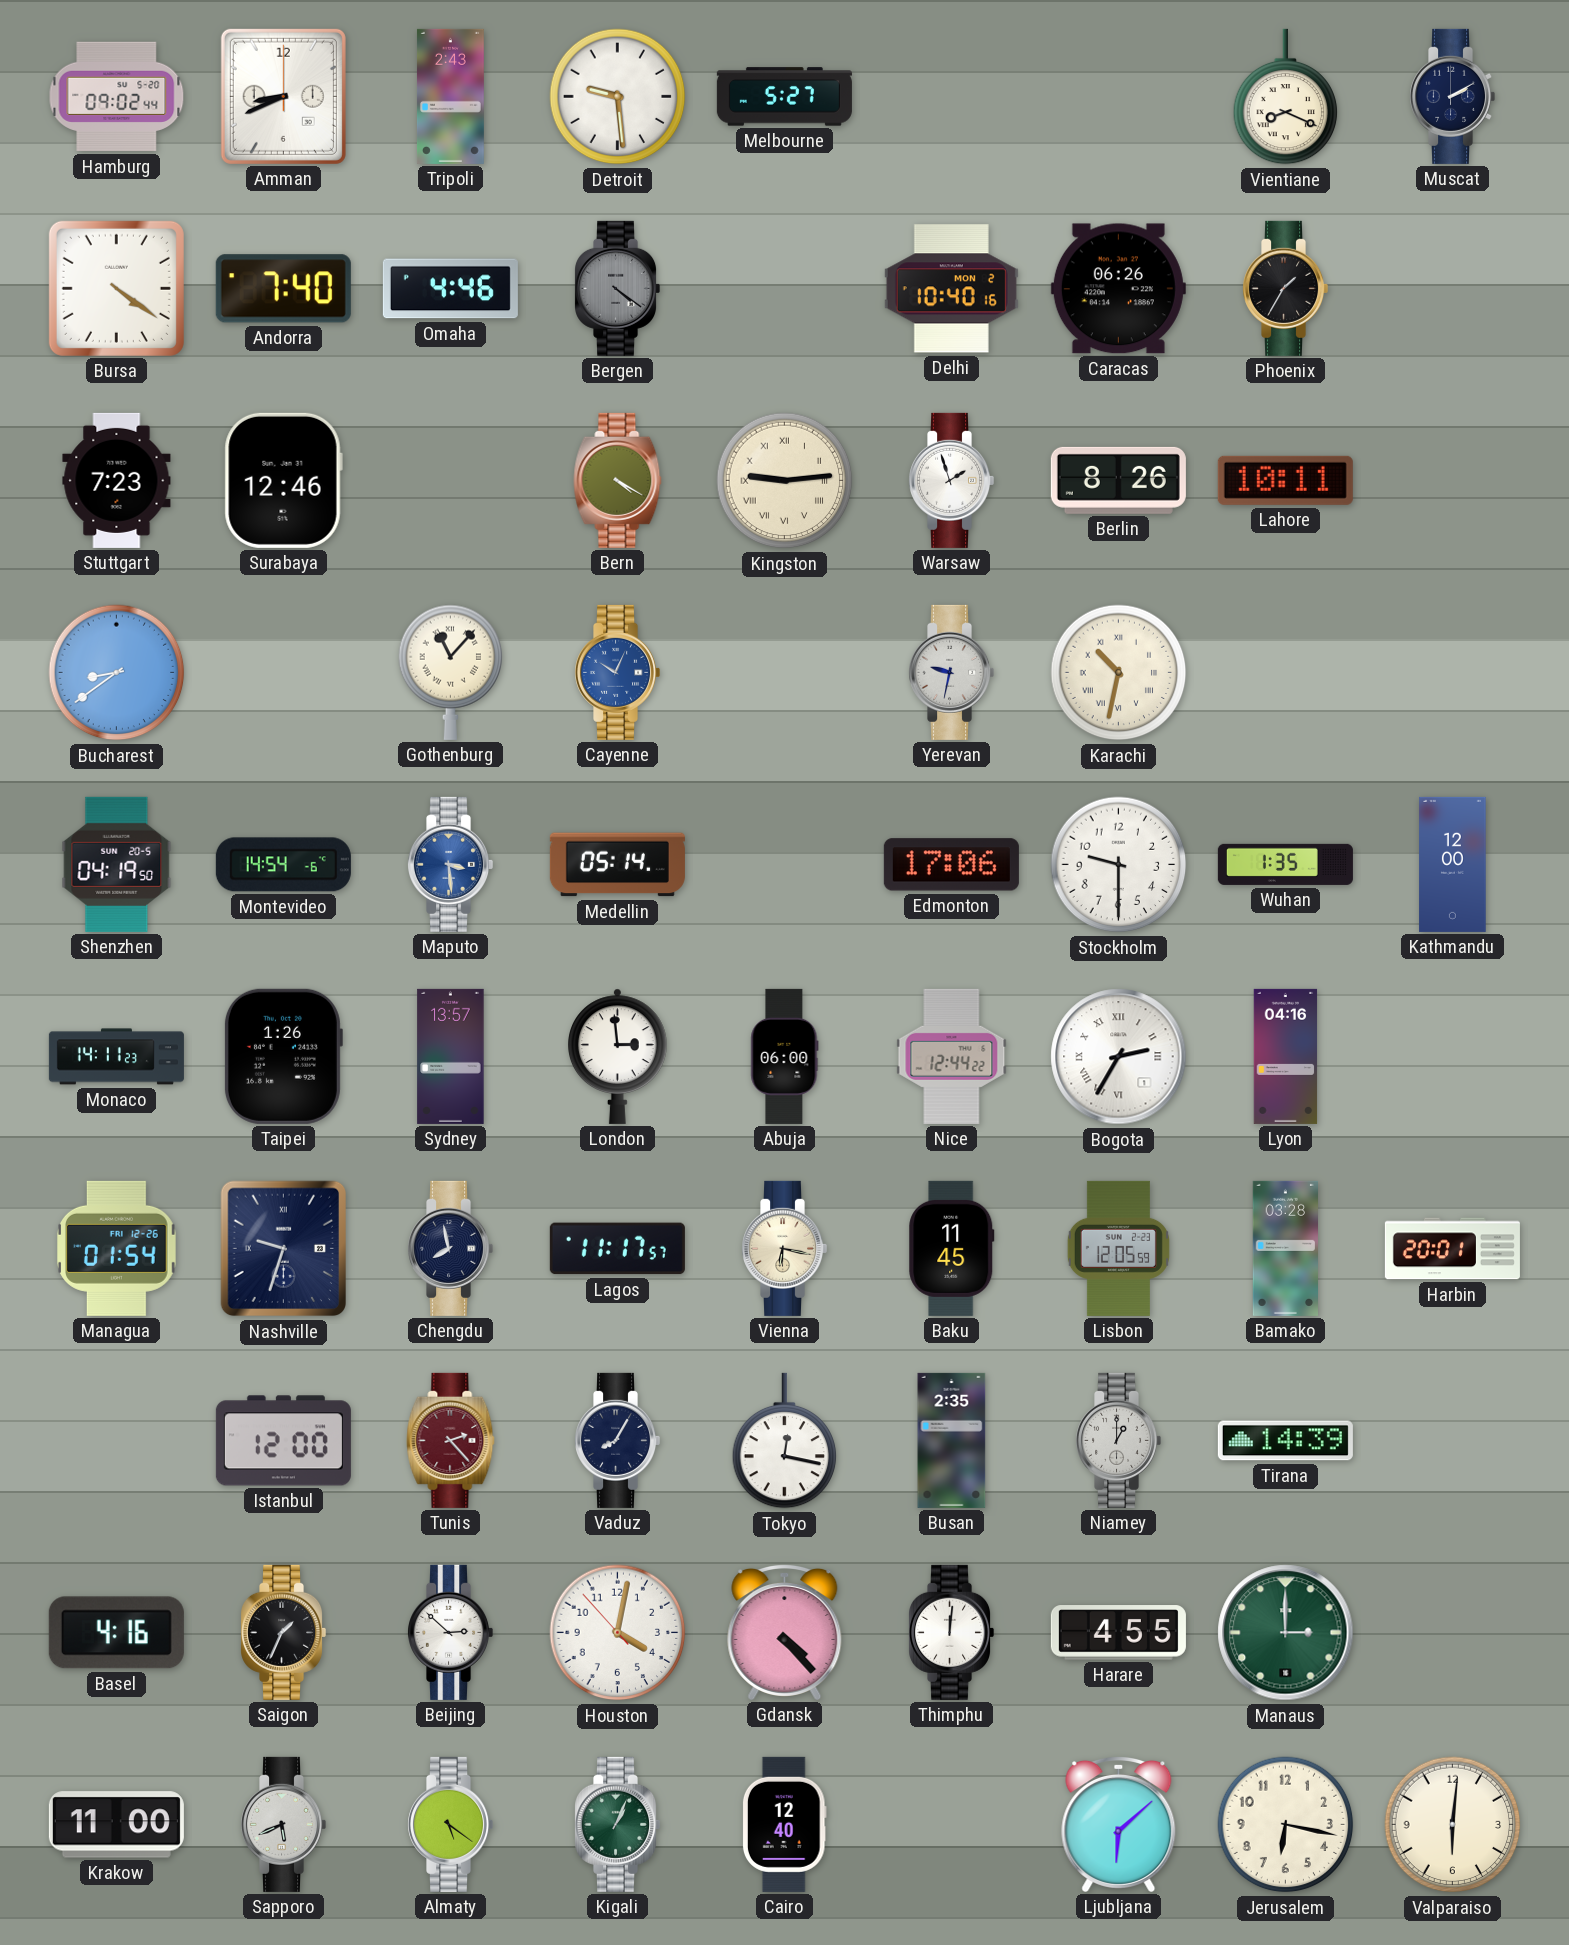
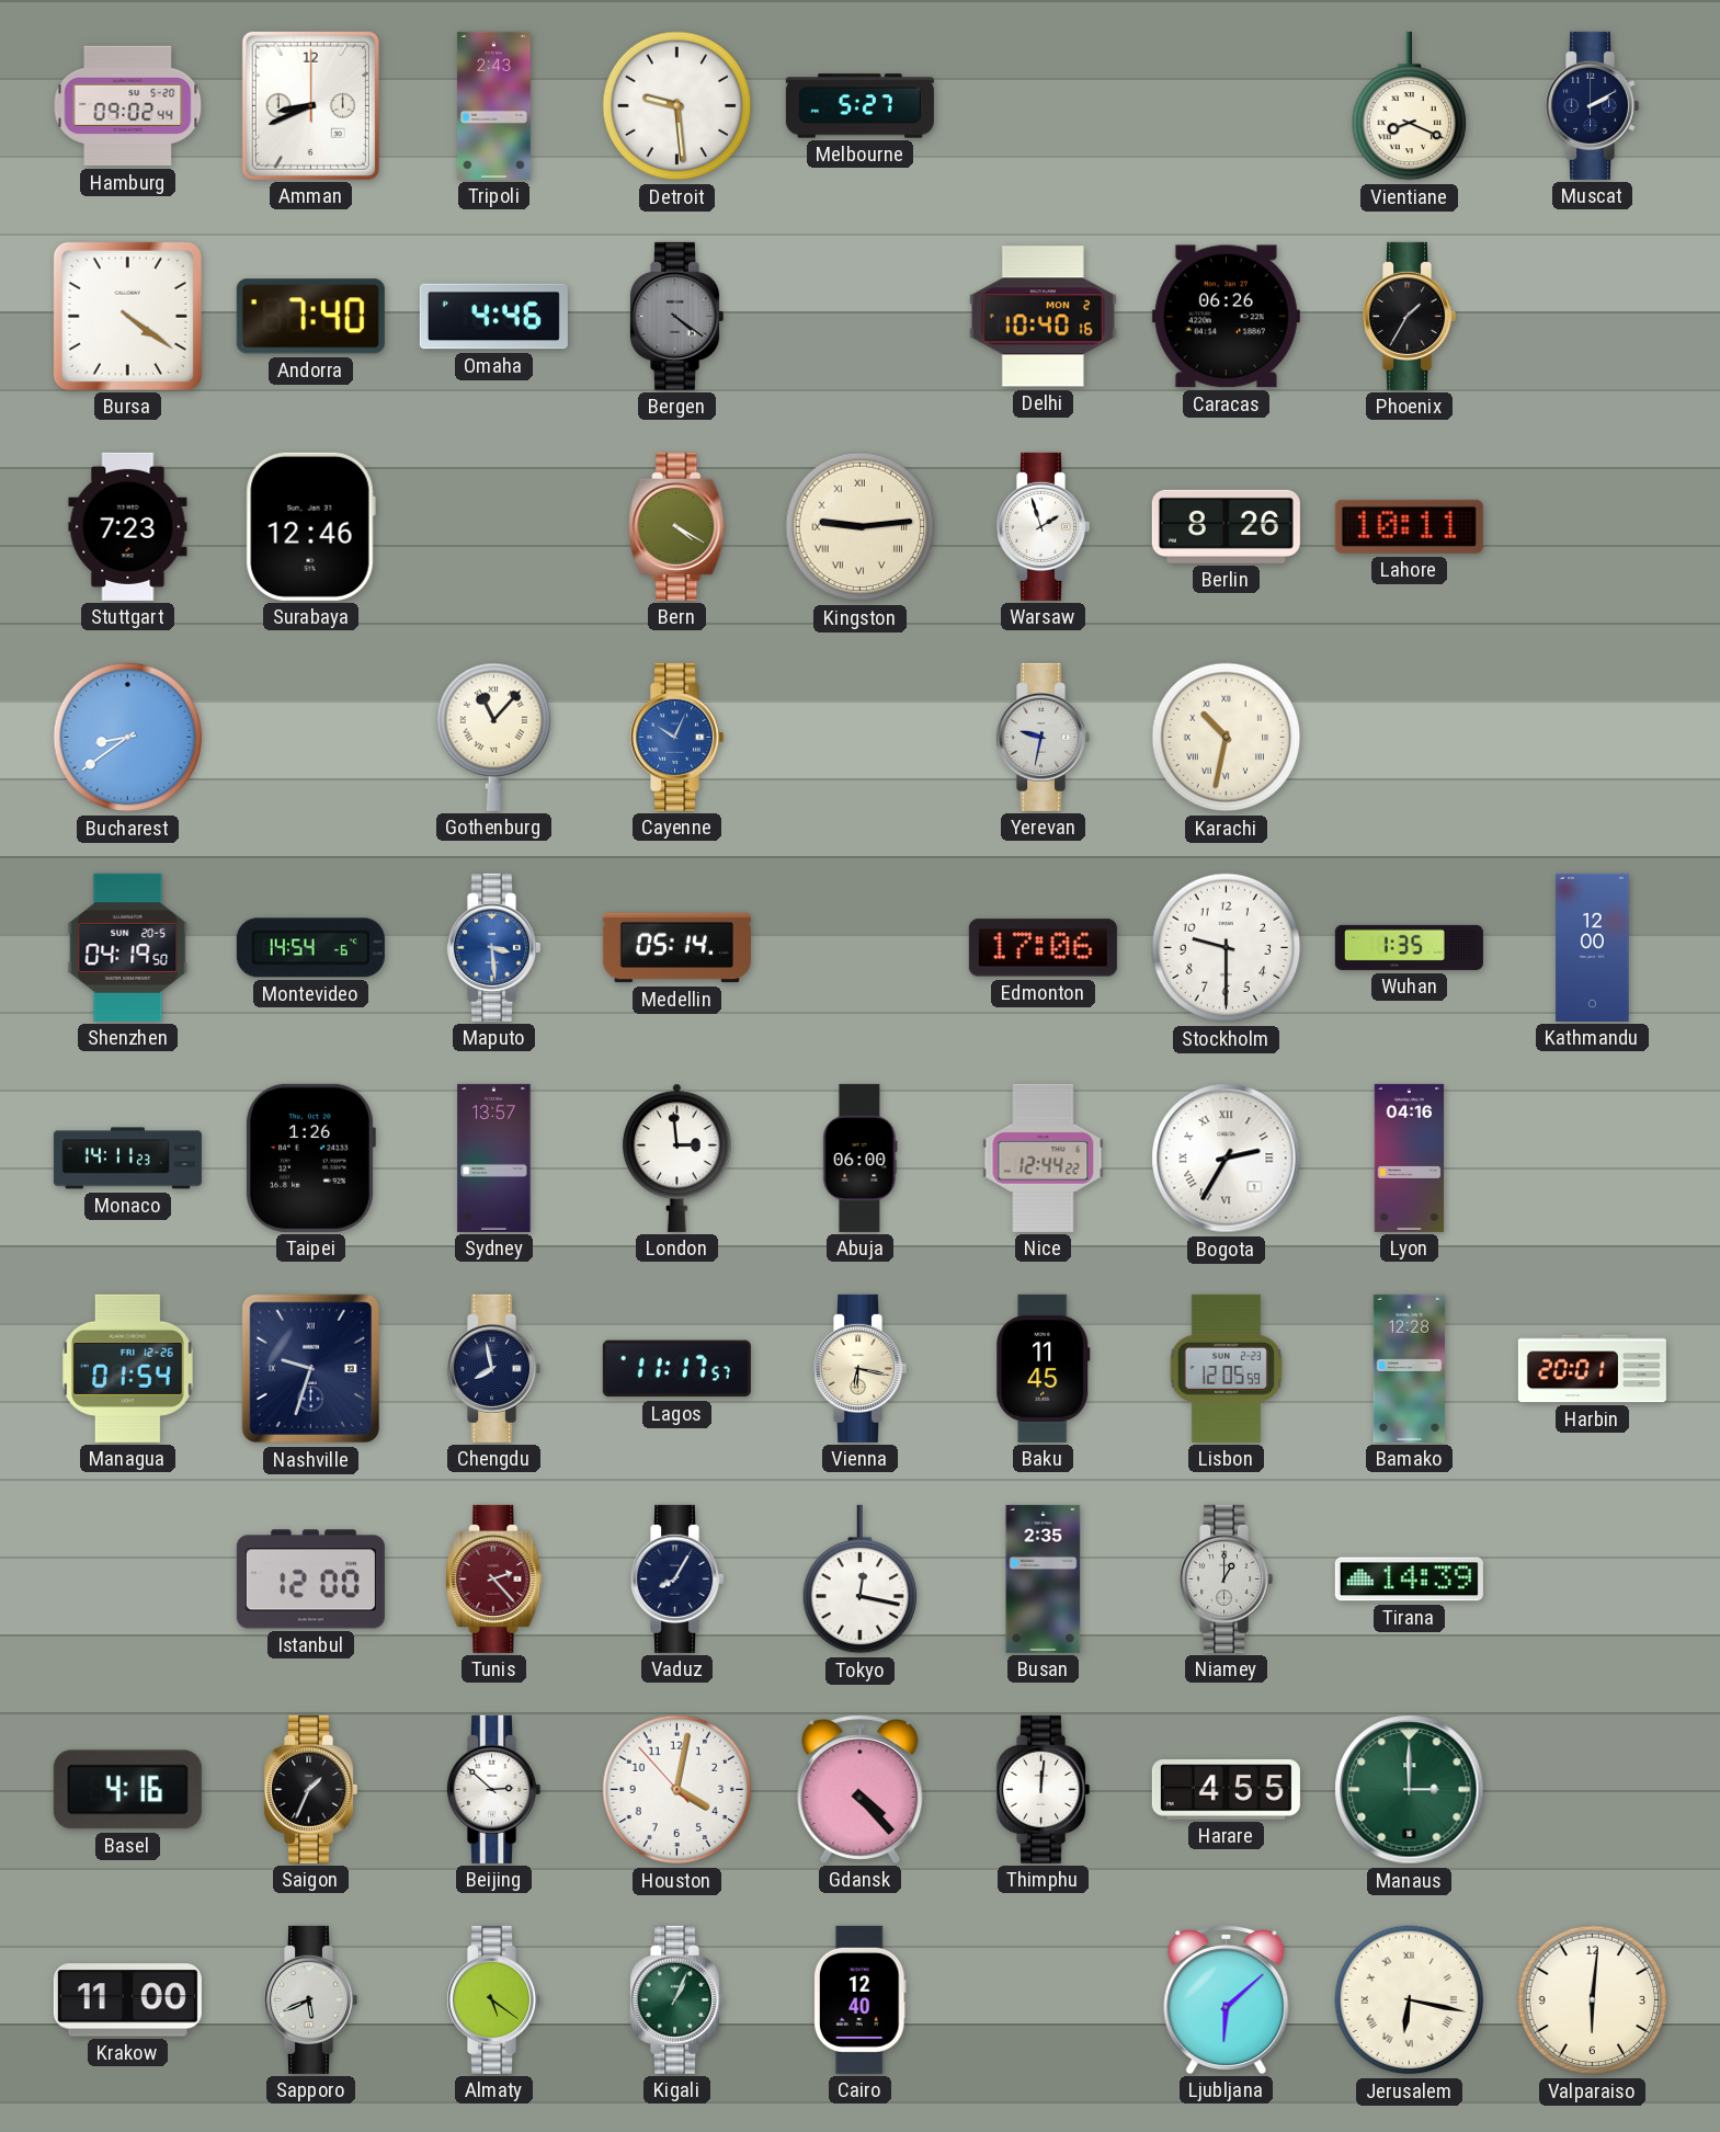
Bamako: 03:28 -> 12:28
Jerusalem numerals: Arabic -> Roman
